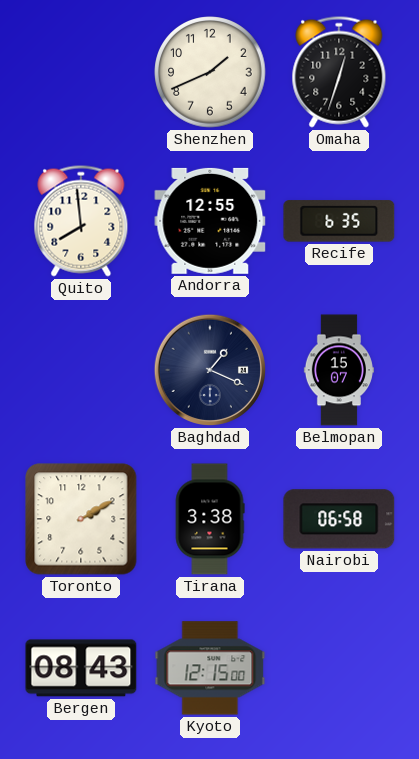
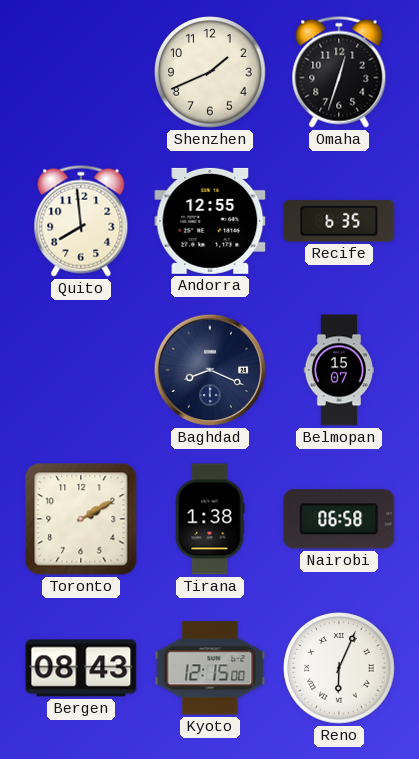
Baghdad: 1:19 -> 8:19
Tirana: 3:38 -> 1:38
Reno: none -> 6:04
